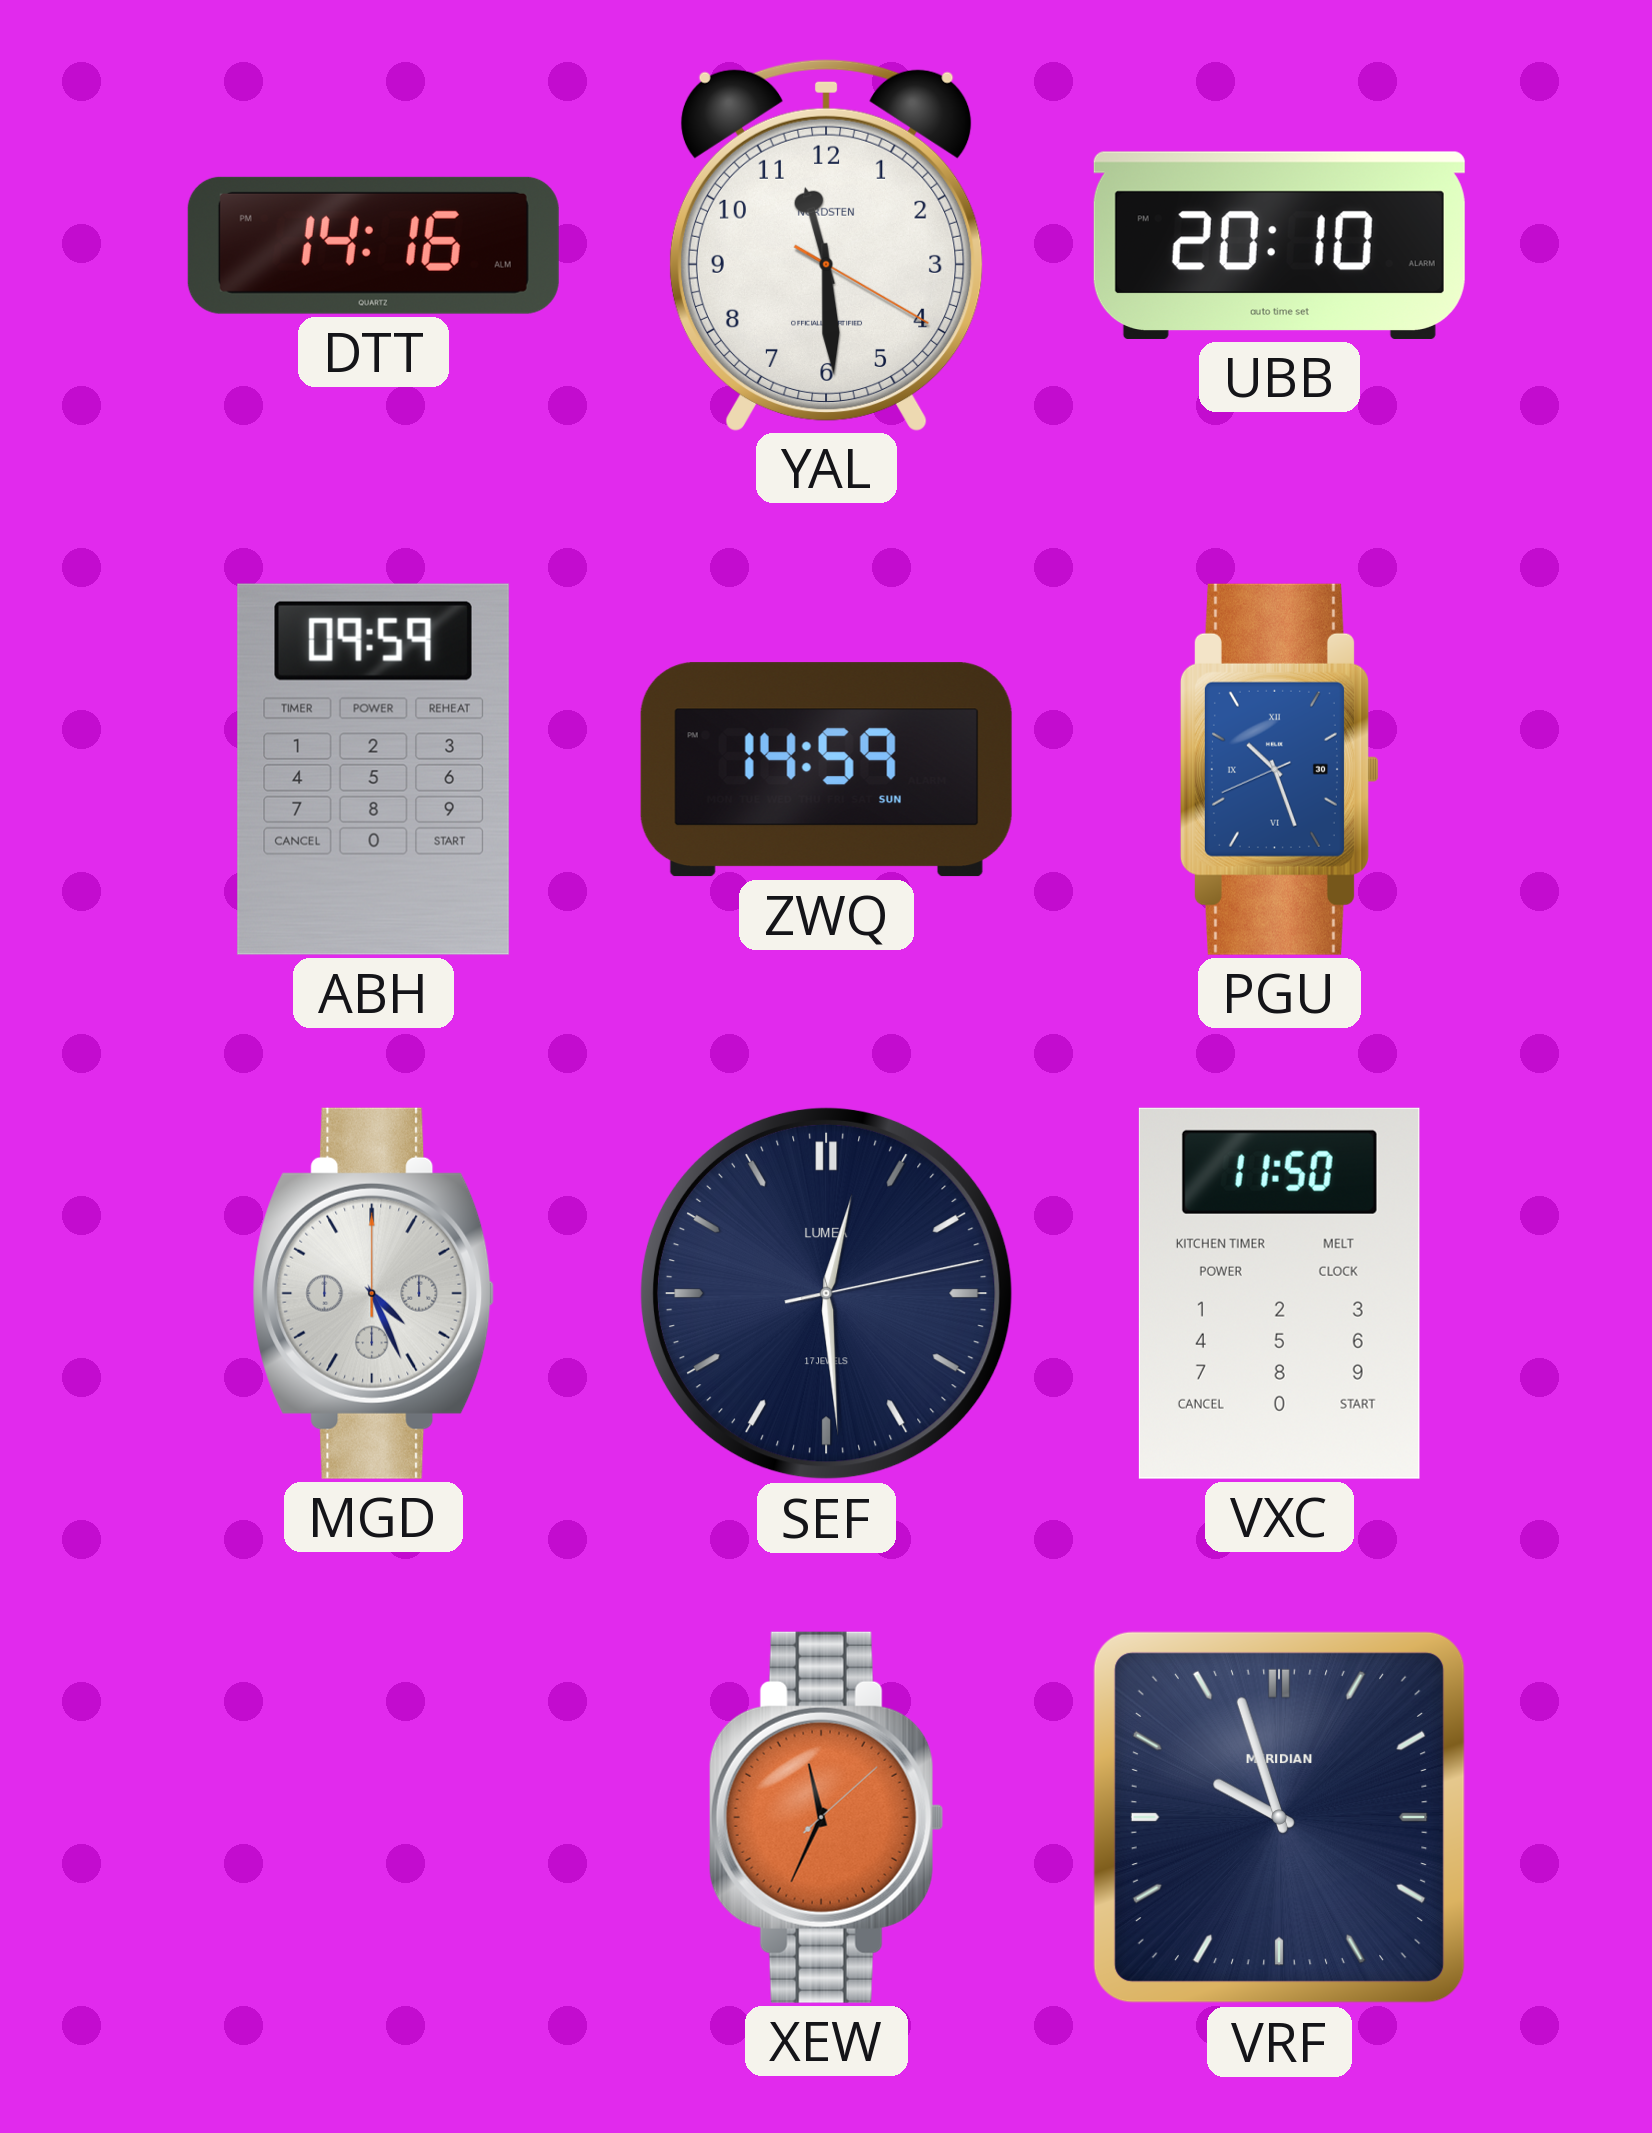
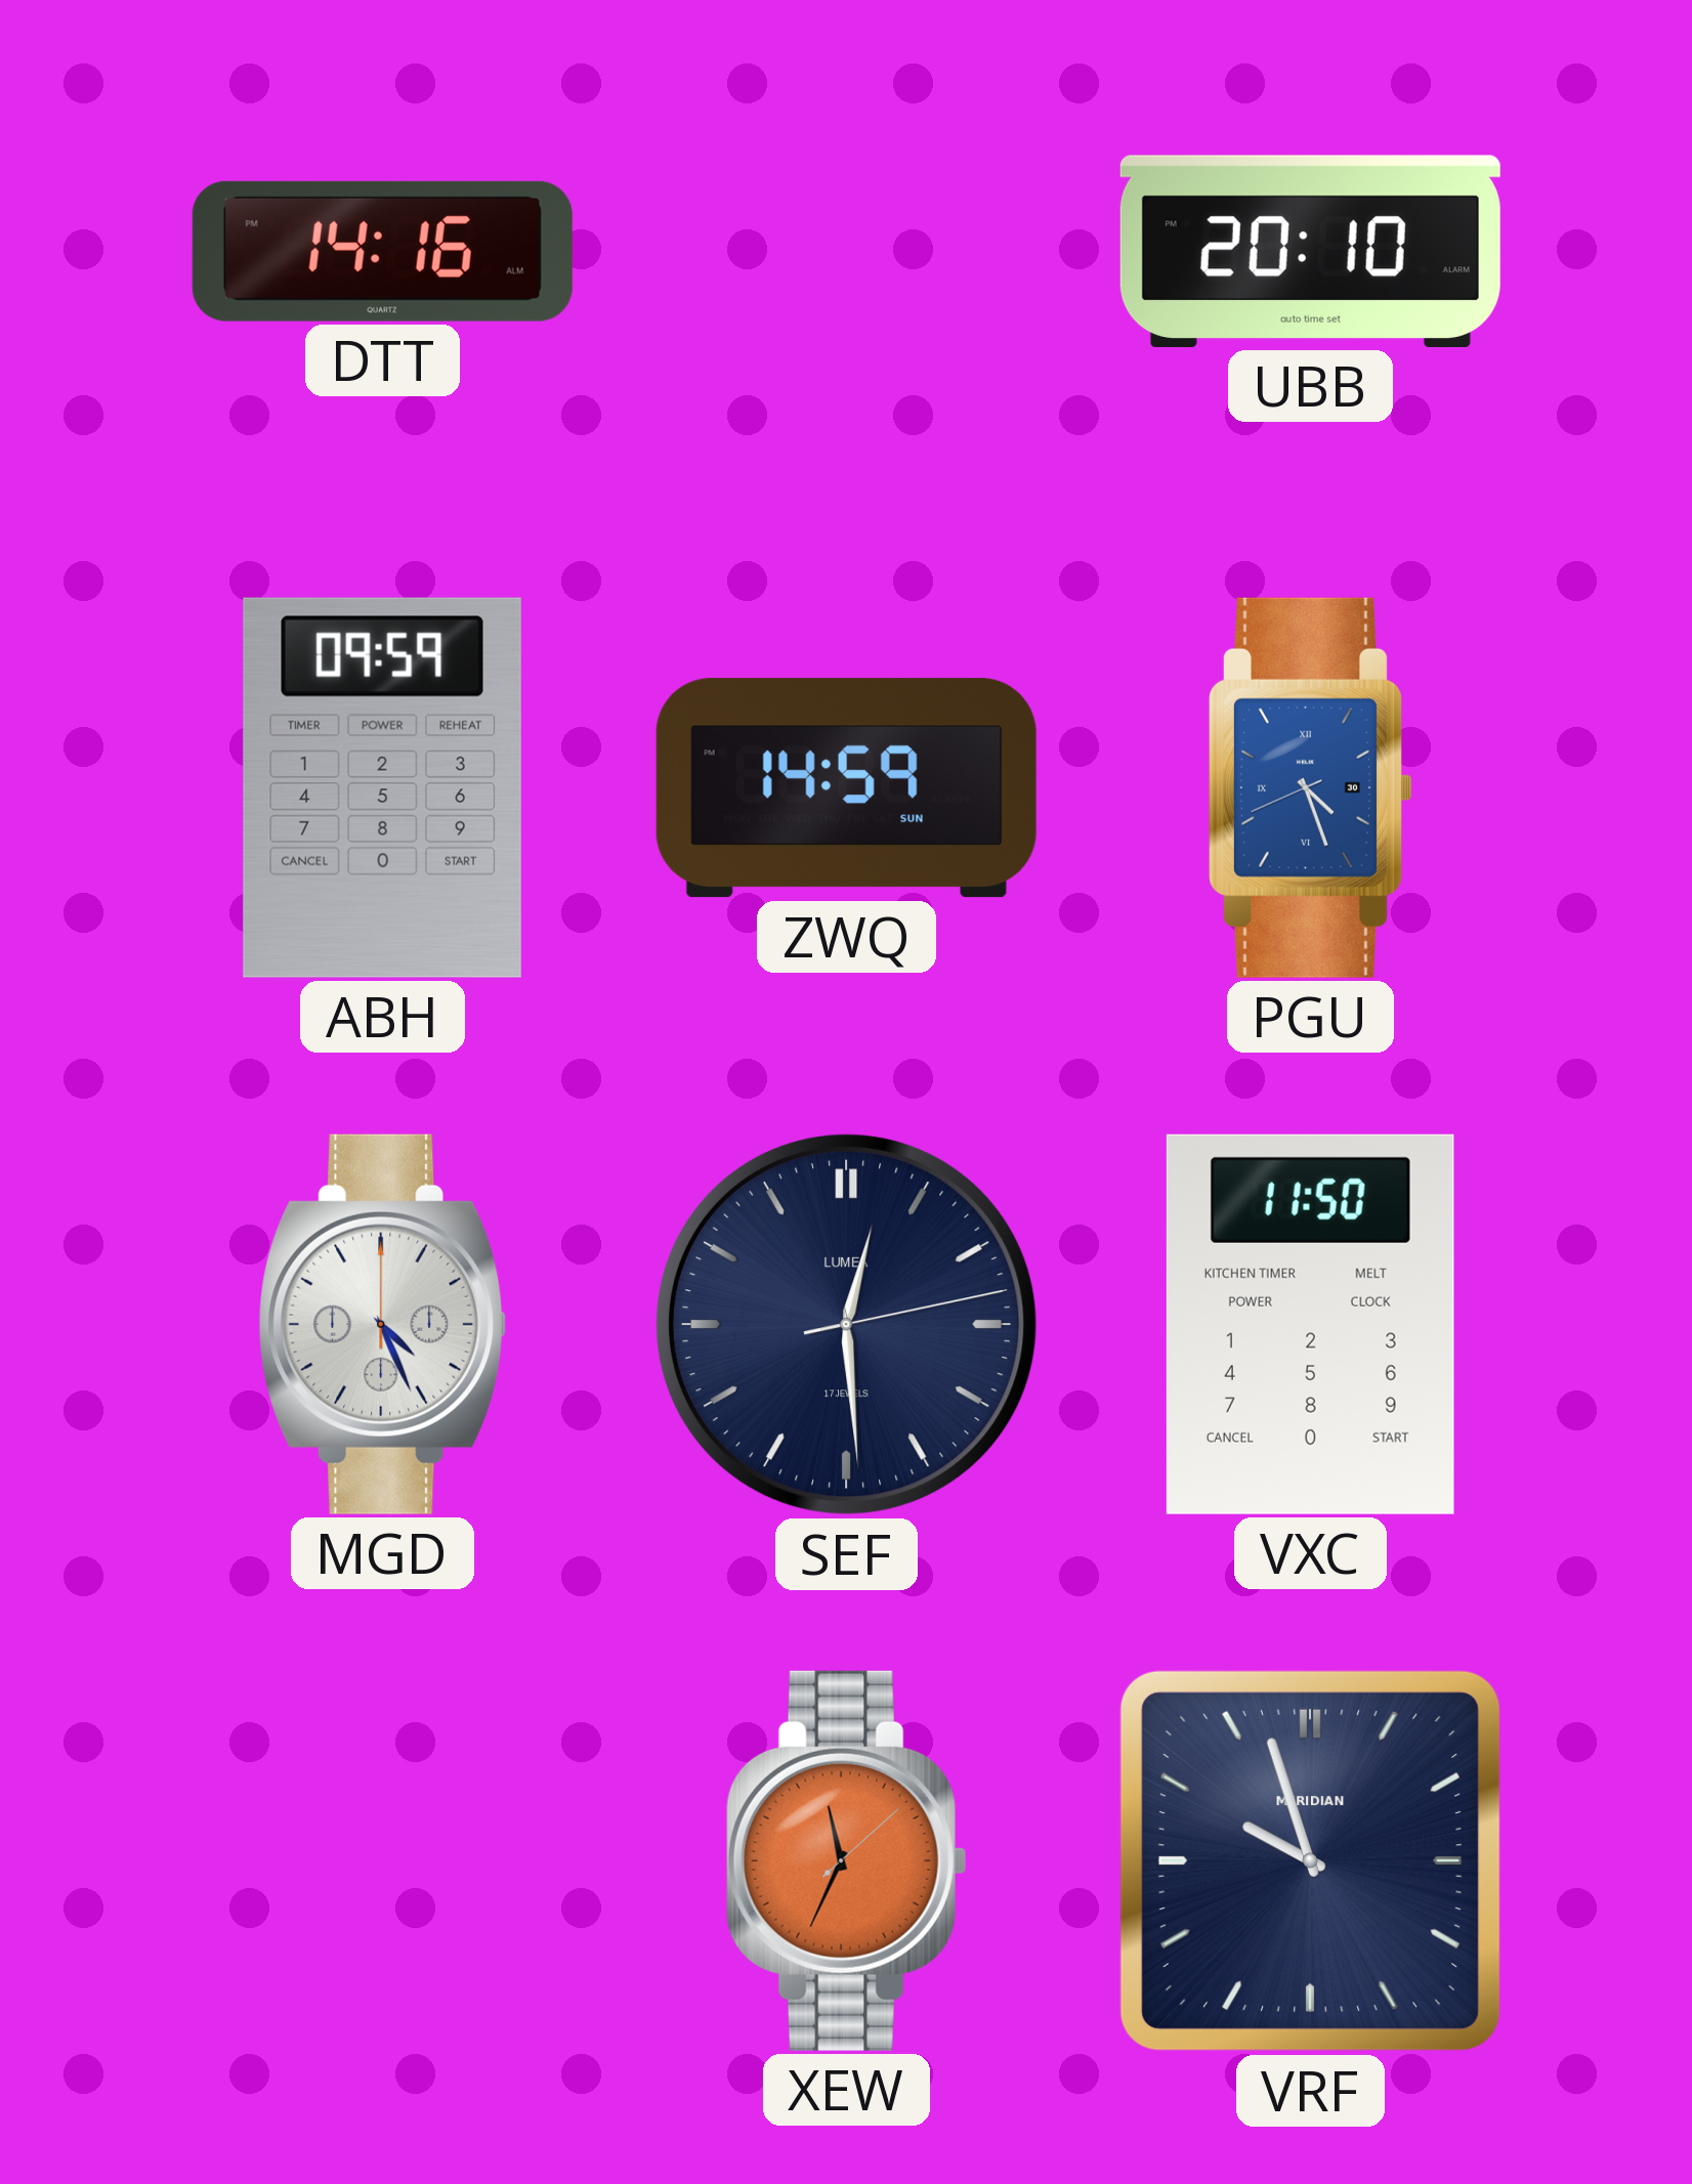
YAL: 11:29 -> none
PGU: 10:26 -> 4:26
